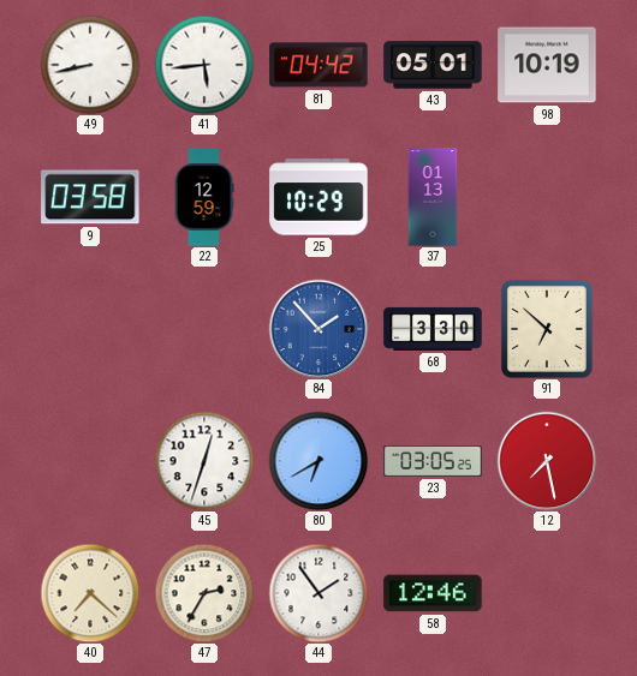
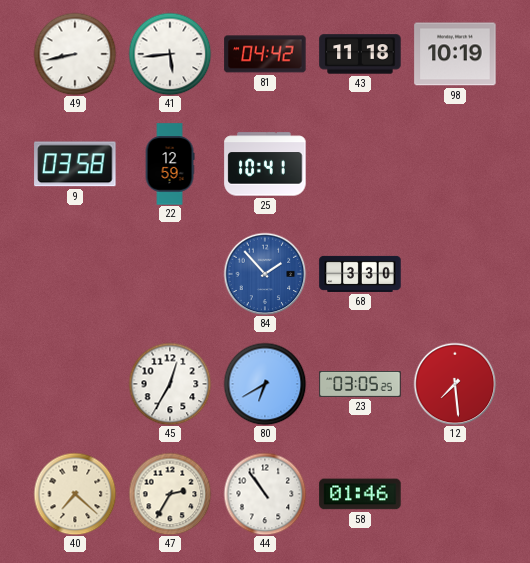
43: 05:01 -> 11:18
25: 10:29 -> 10:41
37: 01:13 -> none
91: 6:52 -> none
45: 12:33 -> 12:35
12: 7:28 -> 7:29
44: 1:54 -> 10:54
58: 12:46 -> 01:46
